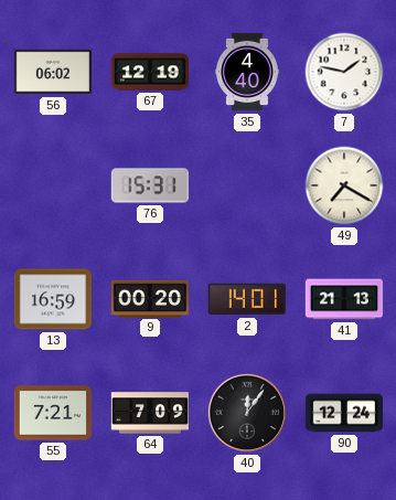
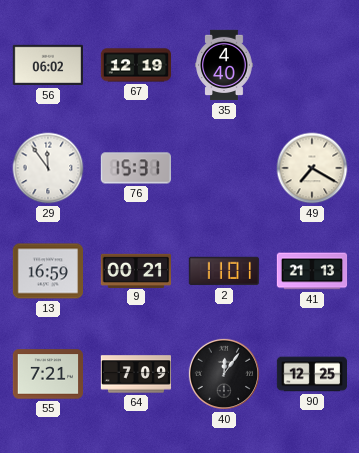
7: 1:47 -> none
29: none -> 11:54
9: 00:20 -> 00:21
2: 14:01 -> 11:01
90: 12:24 -> 12:25
